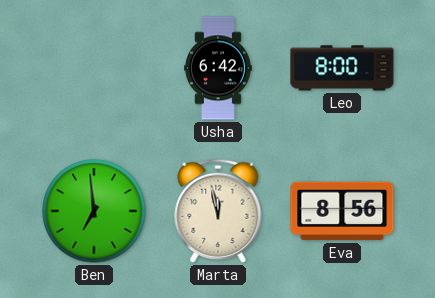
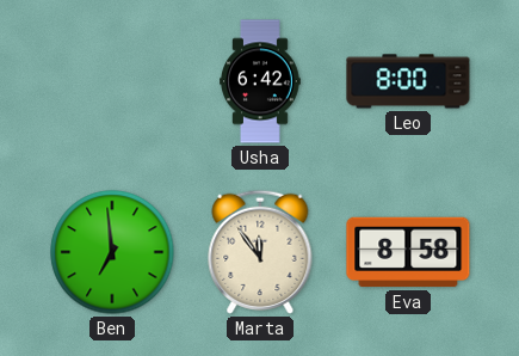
Marta: 11:58 -> 11:54
Eva: 8:56 -> 8:58
